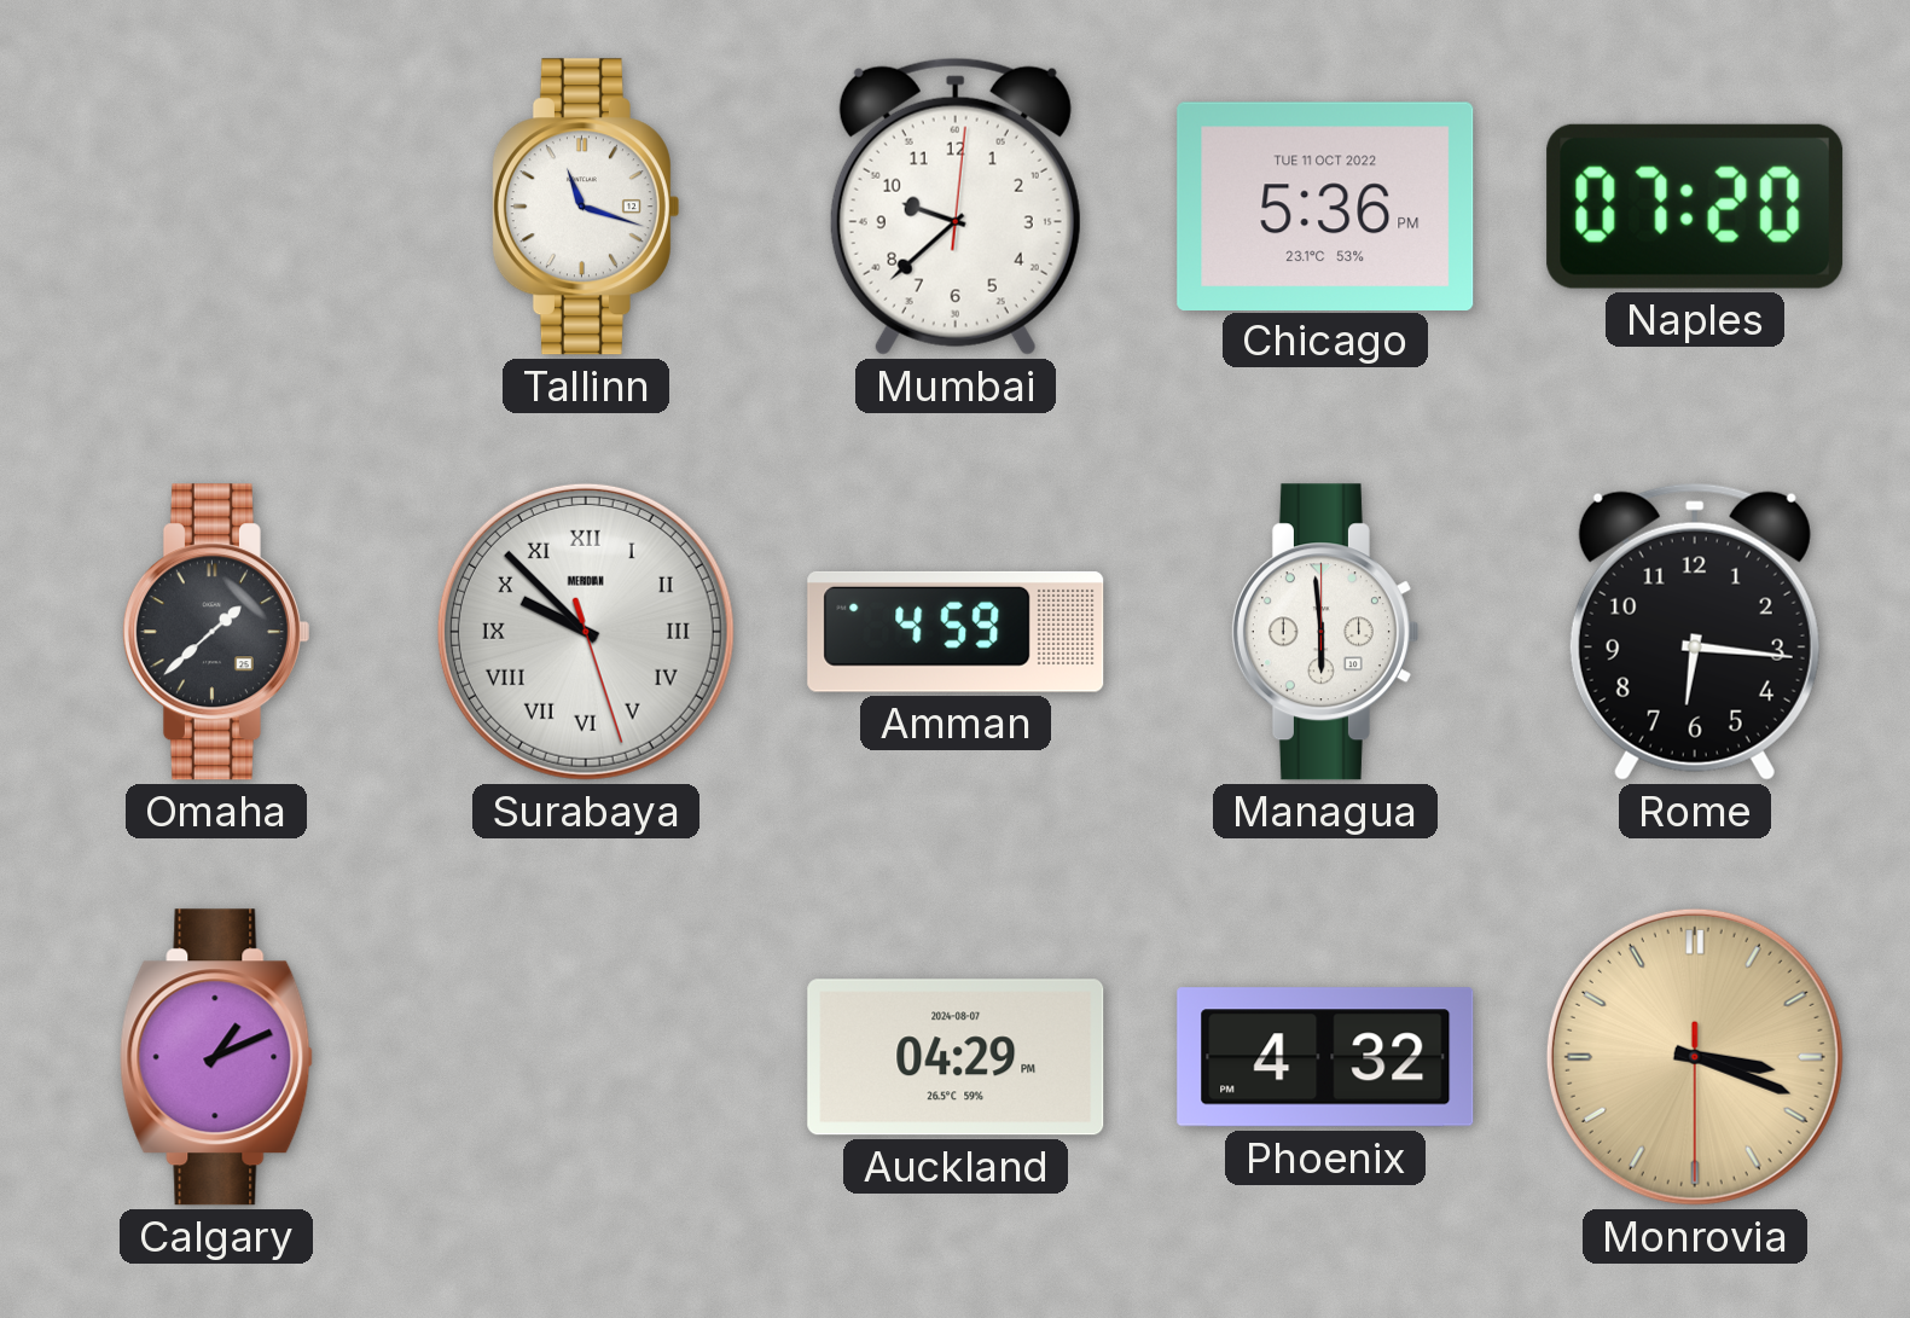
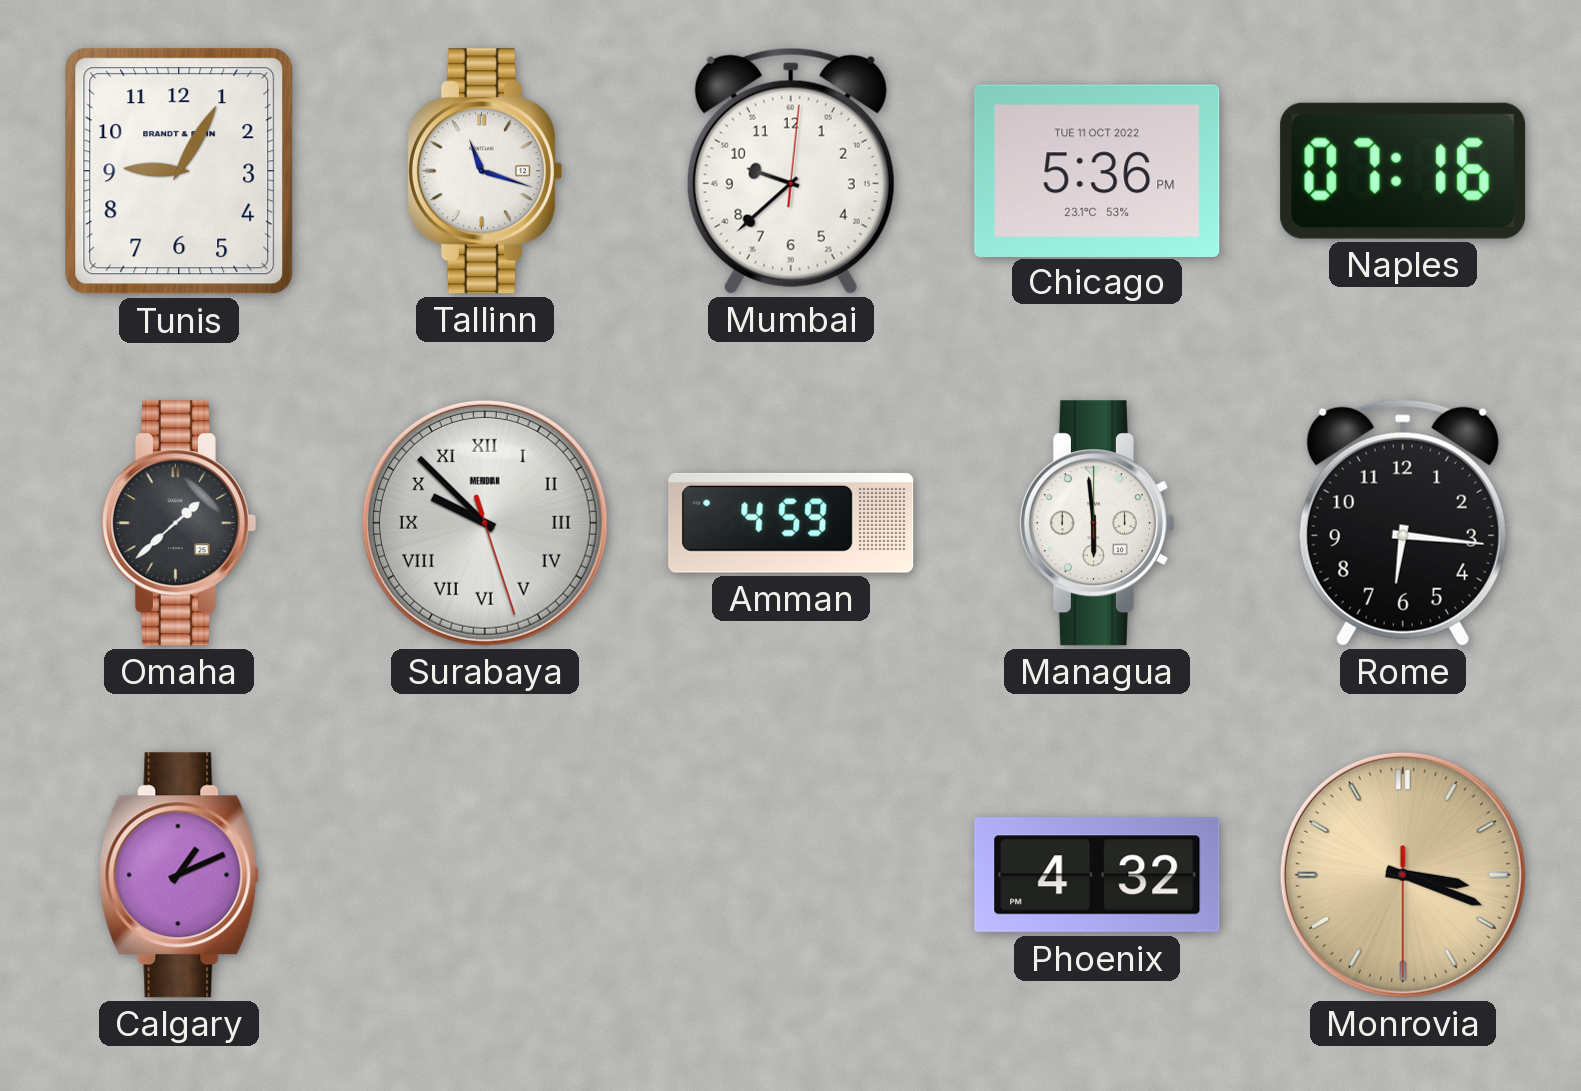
Tunis: none -> 9:05
Naples: 07:20 -> 07:16
Auckland: 04:29 -> none
